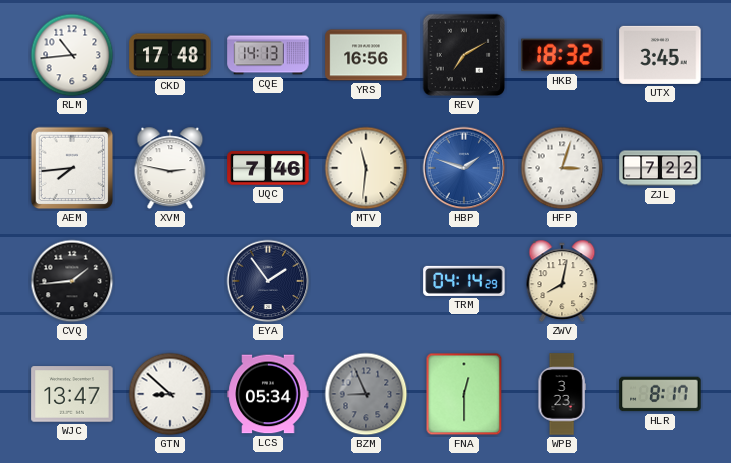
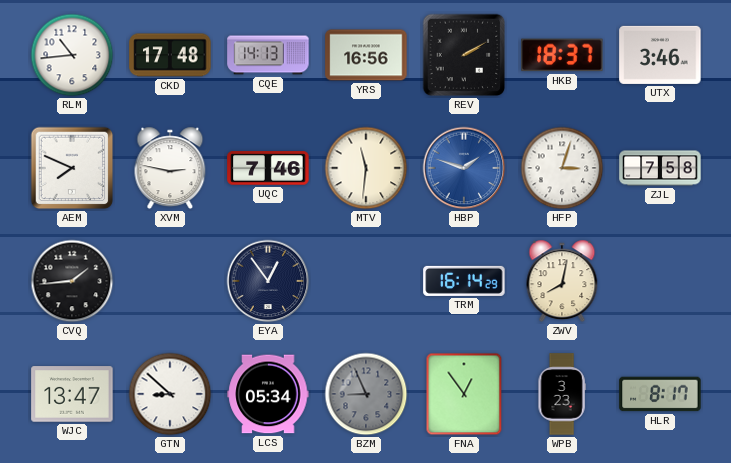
REV: 7:10 -> 2:10
HKB: 18:32 -> 18:37
UTX: 3:45 -> 3:46
AEM: 7:44 -> 7:49
ZJL: 7:22 -> 7:58
EYA: 1:54 -> 12:54
TRM: 04:14 -> 16:14
FNA: 12:30 -> 12:54
